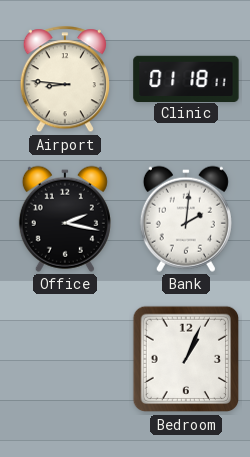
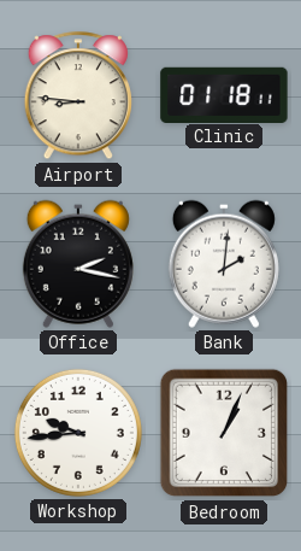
Workshop: none -> 9:44
